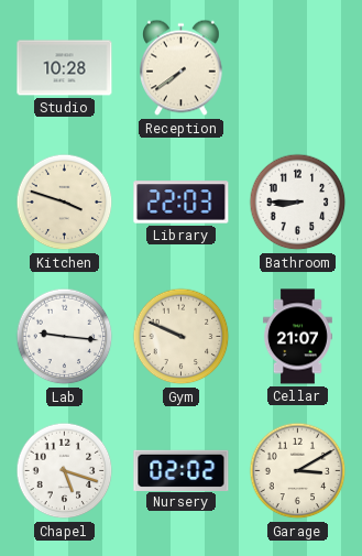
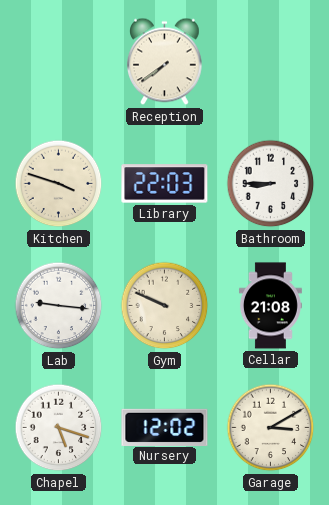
Studio: 10:28 -> none
Cellar: 21:07 -> 21:08
Nursery: 02:02 -> 12:02
